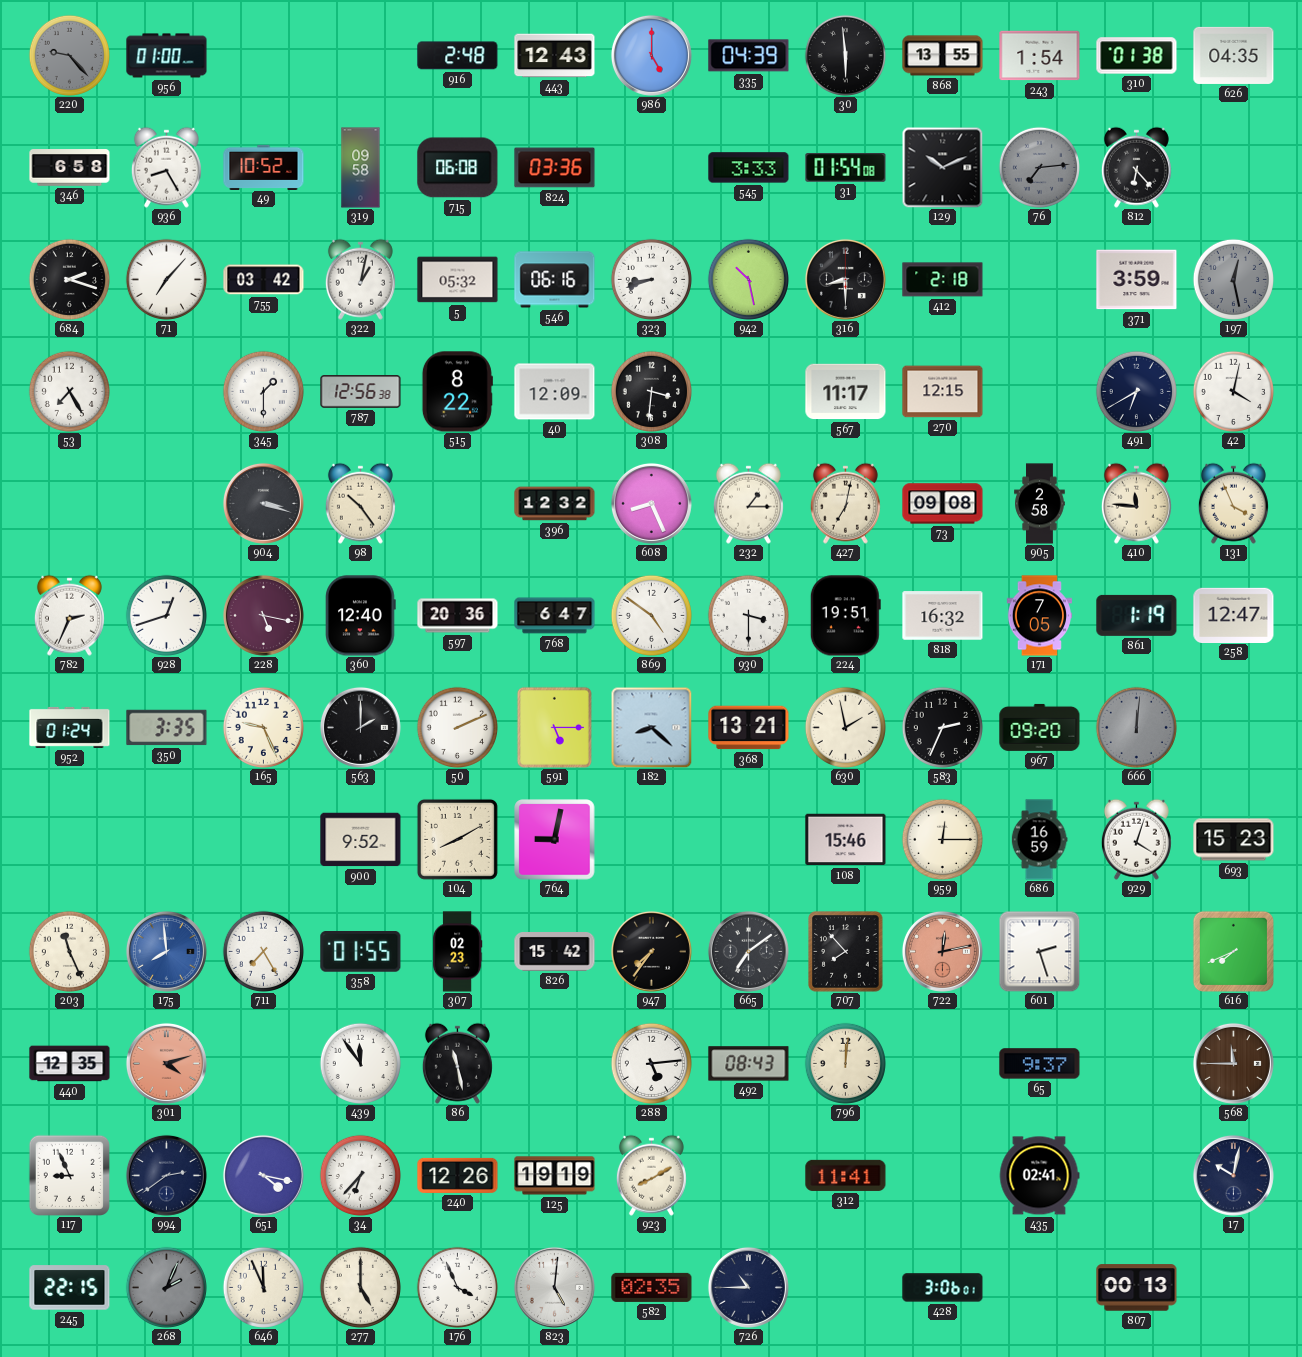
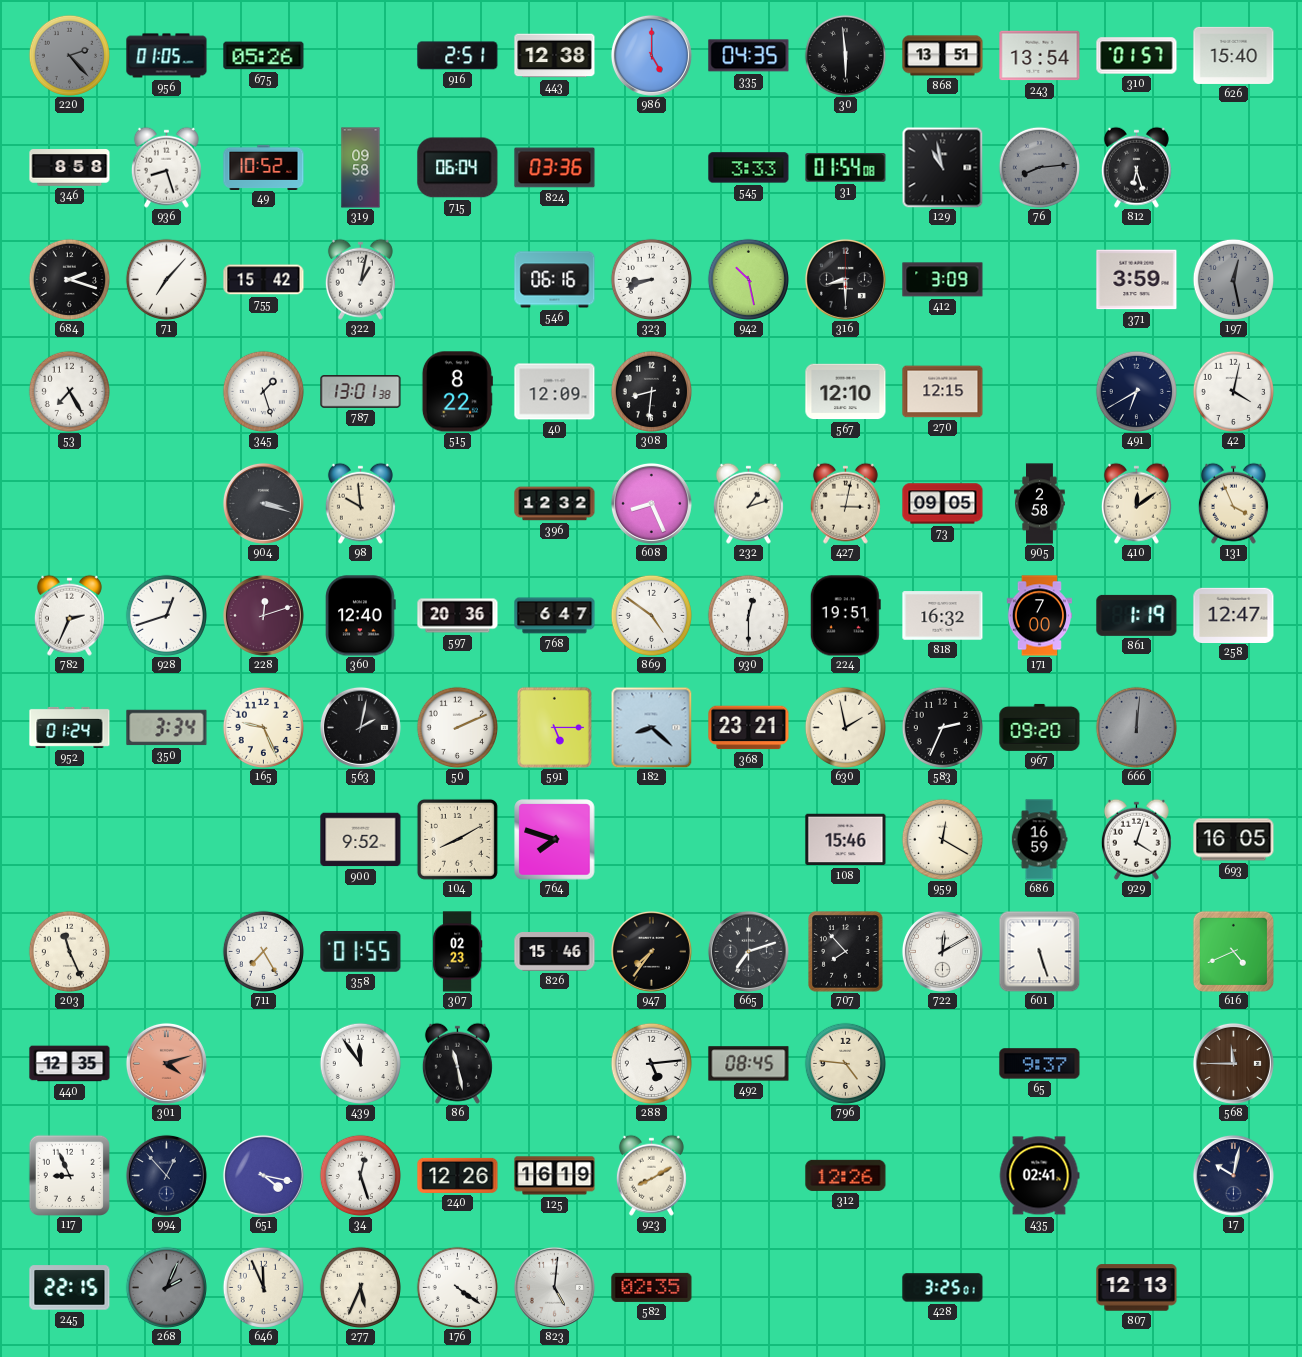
220: 9:23 -> 2:23
956: 01:00 -> 01:05
675: none -> 05:26
916: 2:48 -> 2:51
443: 12:43 -> 12:38
335: 04:39 -> 04:35
868: 13:55 -> 13:51
243: 1:54 -> 13:54
310: 01:38 -> 01:57
626: 04:35 -> 15:40
346: 6:58 -> 8:58
936: 8:25 -> 8:27
715: 06:08 -> 06:04
129: 10:11 -> 10:58
76: 7:14 -> 8:14
812: 6:23 -> 6:27
755: 03:42 -> 15:42
5: 05:32 -> none
412: 2:18 -> 3:09
345: 1:30 -> 1:27
787: 12:56 -> 13:01
308: 3:31 -> 8:31
567: 11:17 -> 12:10
98: 10:24 -> 9:59
232: 1:15 -> 1:12
427: 7:02 -> 3:02
73: 09:08 -> 09:05
410: 11:46 -> 12:09
228: 5:17 -> 12:12
930: 3:30 -> 12:30
171: 7:05 -> 7:00
350: 3:35 -> 3:34
563: 2:00 -> 2:02
368: 13:21 -> 23:21
764: 9:02 -> 7:48
959: 12:15 -> 12:20
693: 15:23 -> 16:05
175: 7:59 -> none
826: 15:42 -> 15:46
665: 7:09 -> 7:12
722: 12:13 -> 12:10
722 dial: salmon -> white
601: 2:27 -> 5:27
616: 7:41 -> 4:41
492: 08:43 -> 08:45
796: 12:01 -> 4:46
994: 2:39 -> 12:53
34: 6:37 -> 12:27
125: 19:19 -> 16:19
312: 11:41 -> 12:26
277: 5:00 -> 5:34
176: 3:56 -> 4:21
726: 10:45 -> none
428: 3:06 -> 3:25
807: 00:13 -> 12:13
